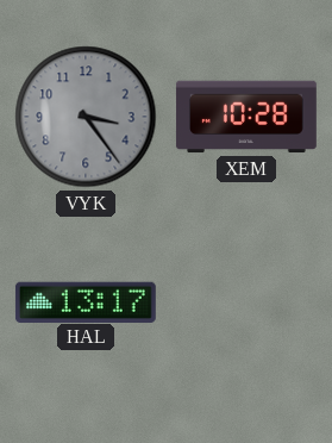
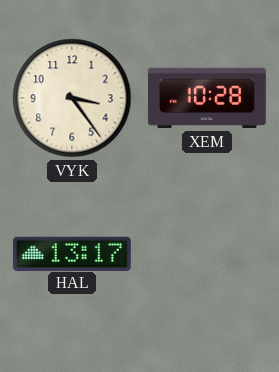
VYK dial: grey -> cream
